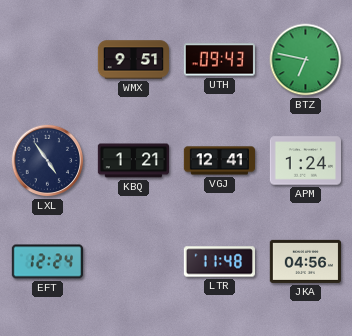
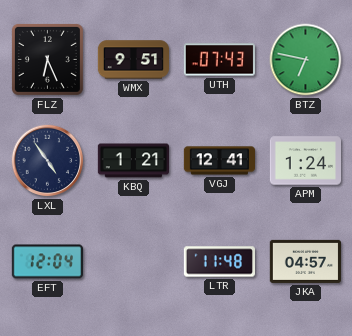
FLZ: none -> 6:26
UTH: 09:43 -> 07:43
EFT: 12:24 -> 12:04
JKA: 04:56 -> 04:57
